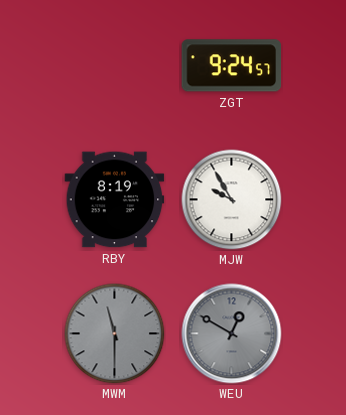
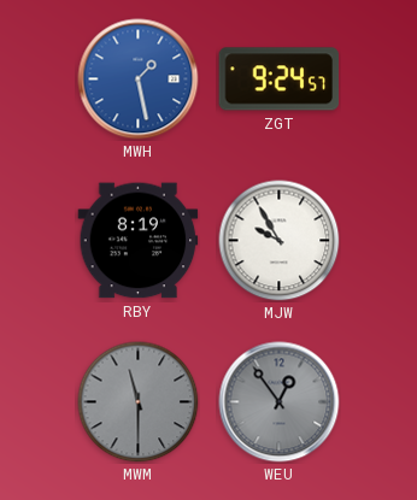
MWH: none -> 1:28
WEU: 12:50 -> 12:54
